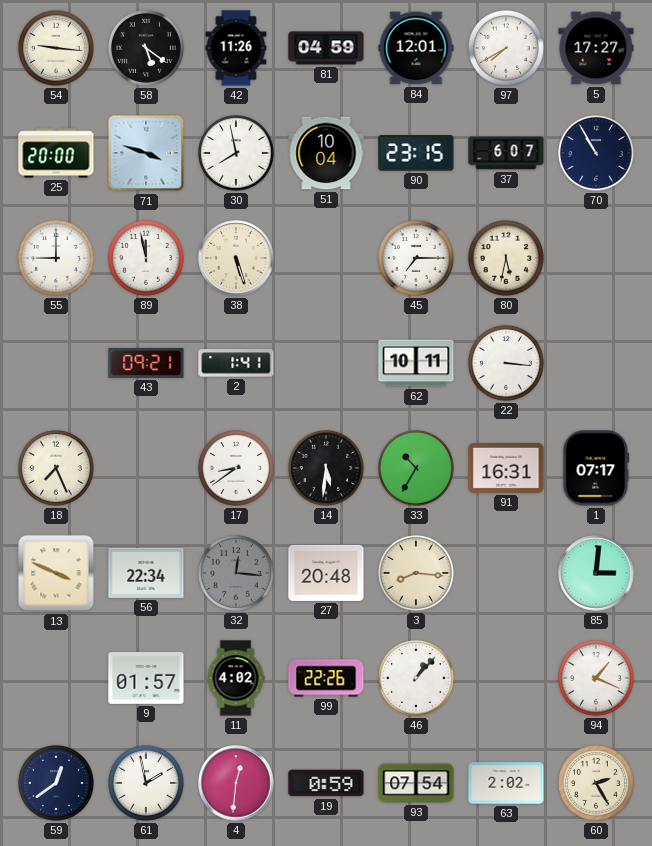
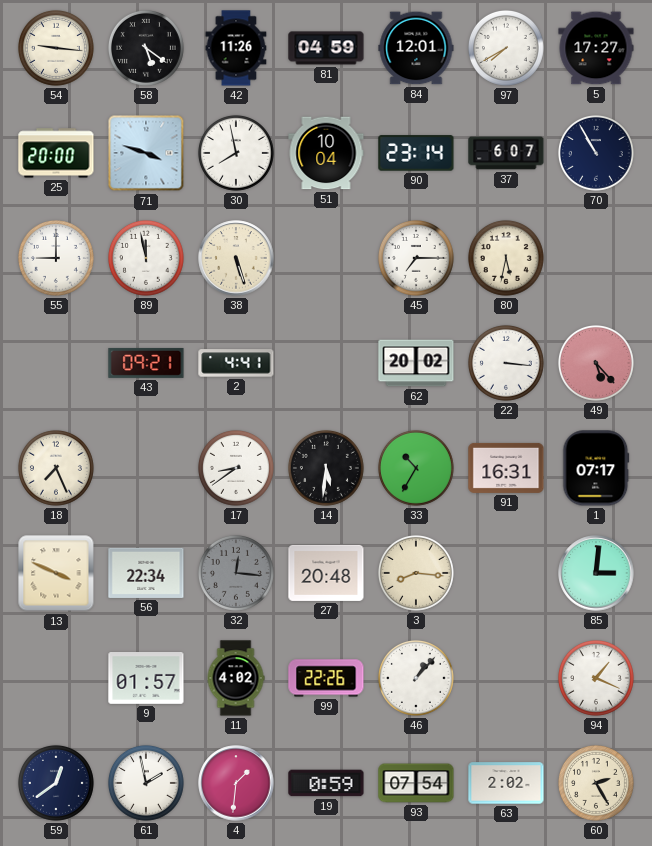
90: 23:15 -> 23:14
2: 1:41 -> 4:41
62: 10:11 -> 20:02
49: none -> 5:23
4: 12:31 -> 1:31
